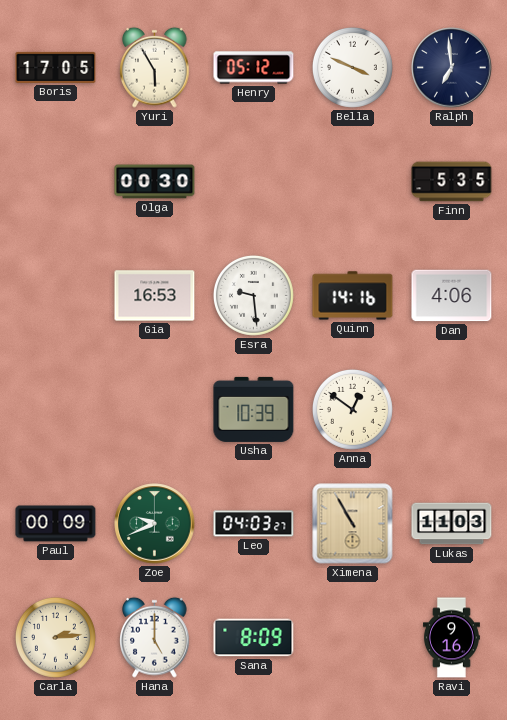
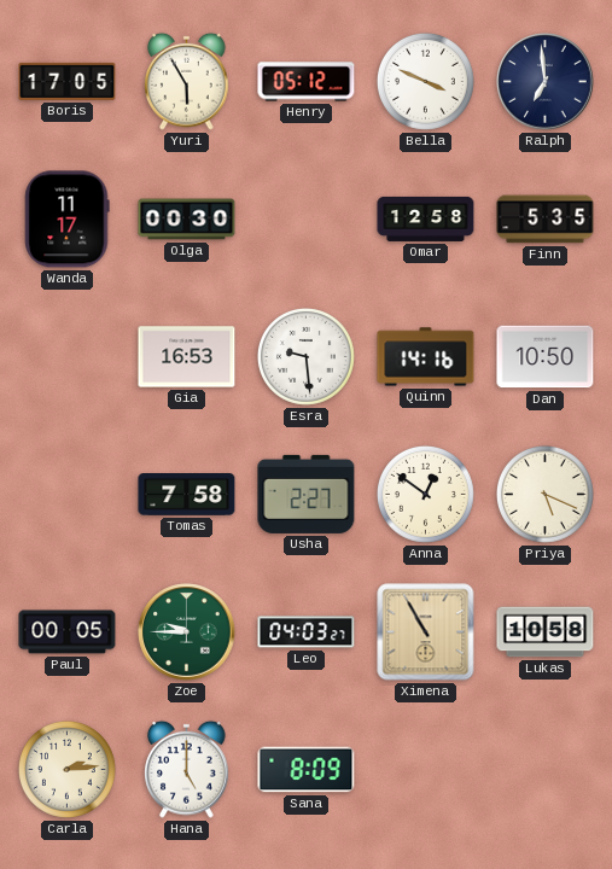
Wanda: none -> 11:17
Omar: none -> 12:58
Dan: 4:06 -> 10:50
Tomas: none -> 7:58
Usha: 10:39 -> 2:27
Priya: none -> 5:19
Paul: 00:09 -> 00:05
Zoe: 9:41 -> 9:45
Lukas: 11:03 -> 10:58
Ravi: 9:16 -> none
